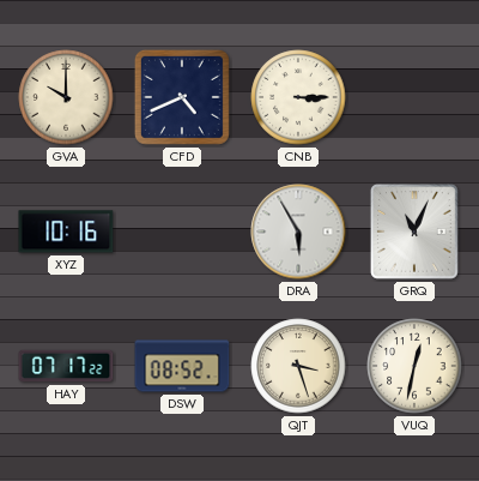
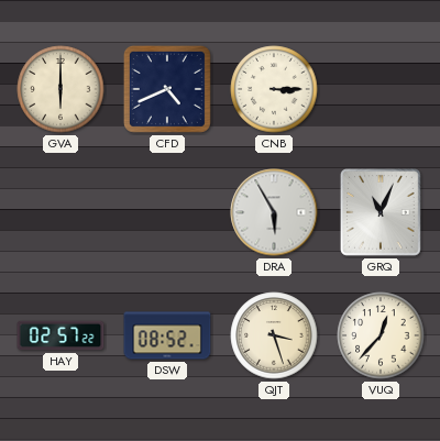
GVA: 10:00 -> 6:00
XYZ: 10:16 -> none
HAY: 07:17 -> 02:57
VUQ: 12:32 -> 12:37
